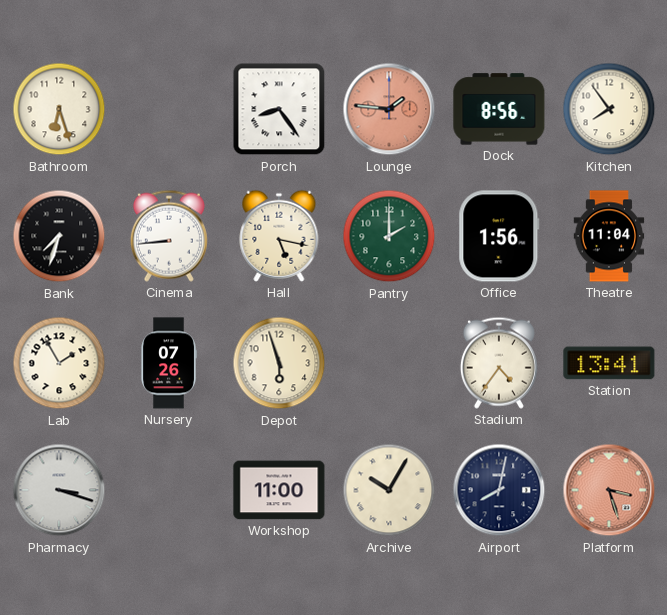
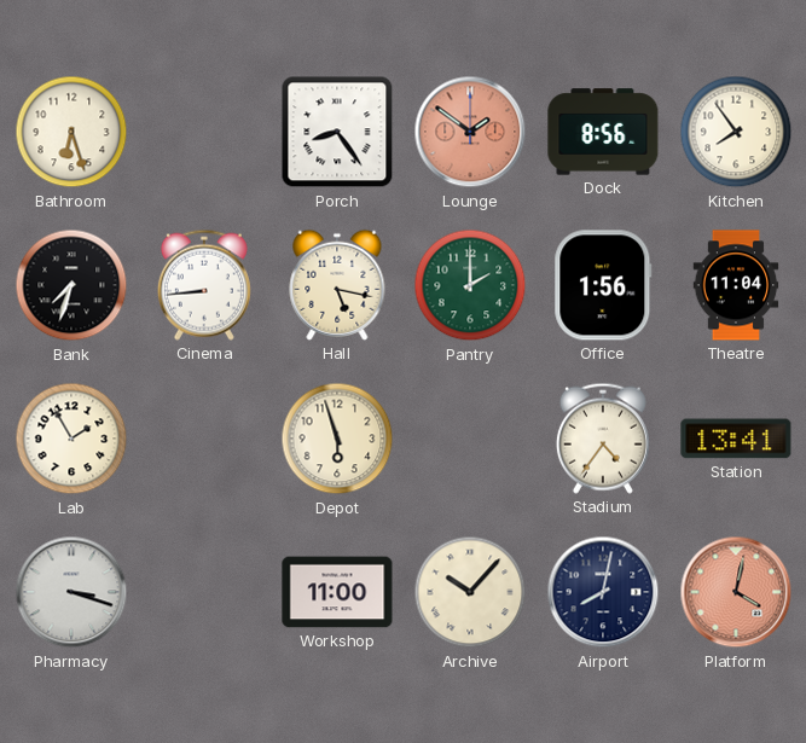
Lounge: 1:46 -> 1:51
Nursery: 07:26 -> none
Archive: 10:05 -> 10:07
Platform: 3:27 -> 4:02
